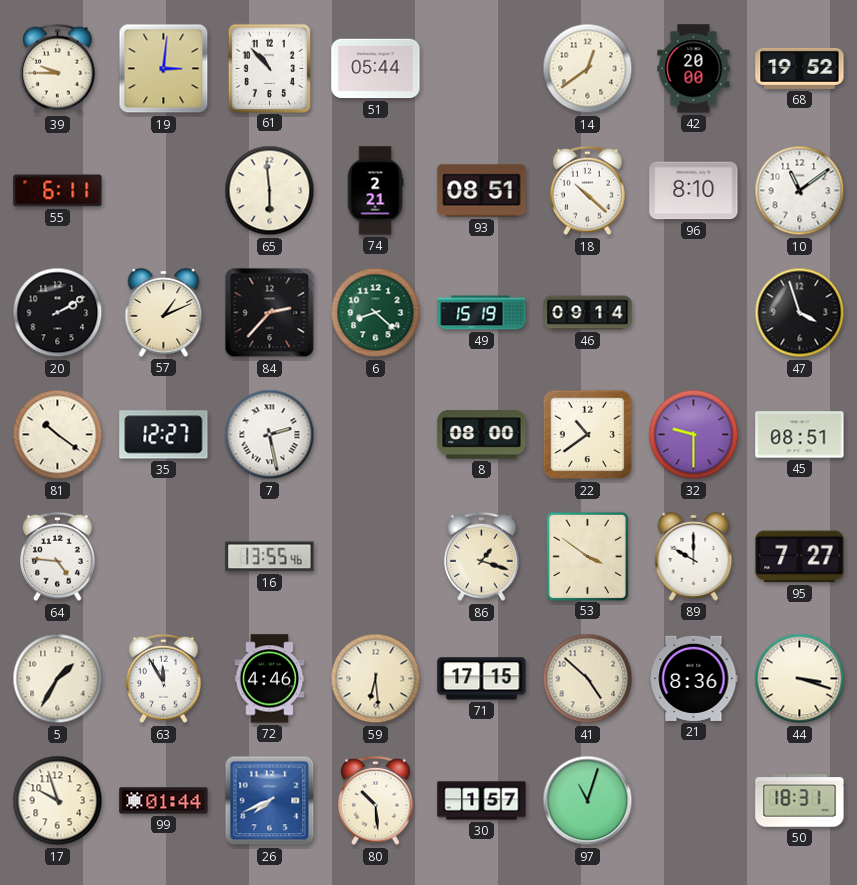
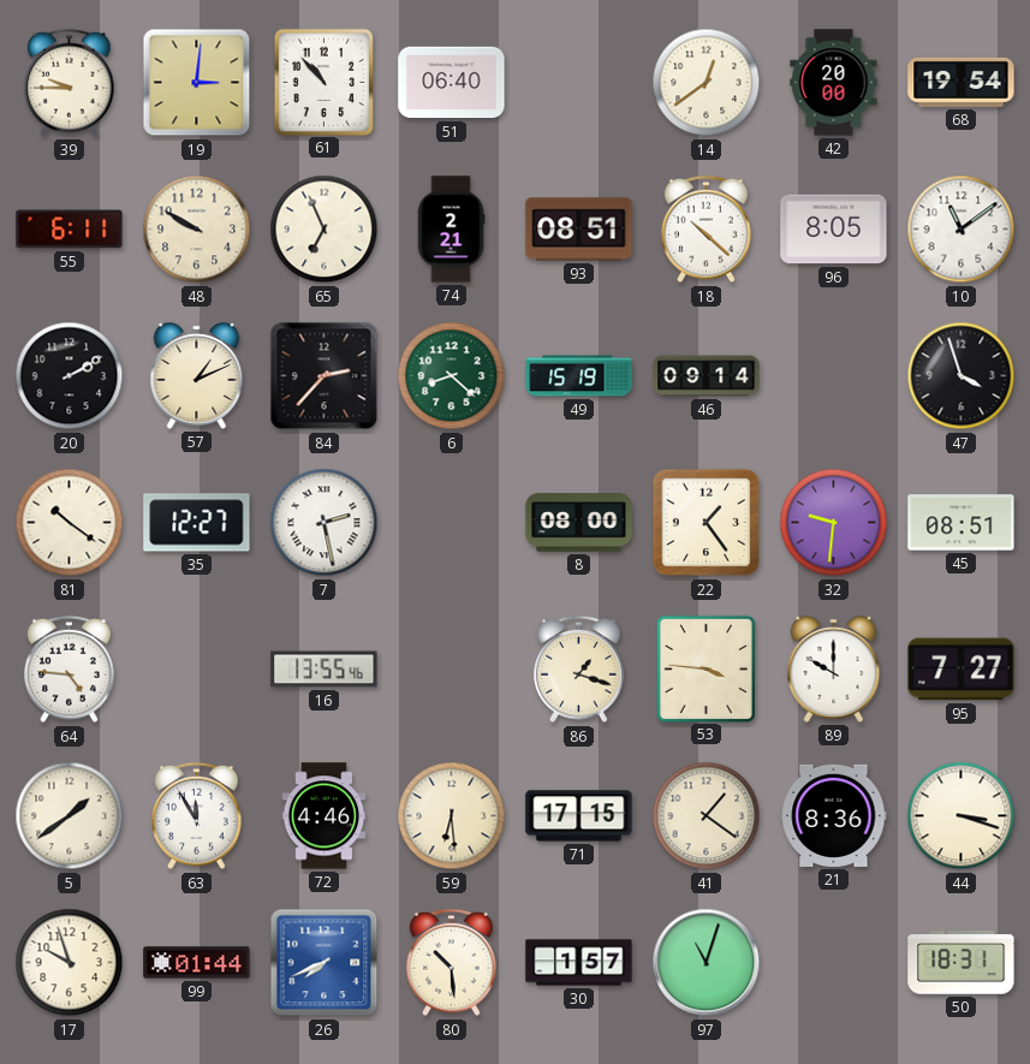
51: 05:44 -> 06:40
68: 19:52 -> 19:54
48: none -> 9:50
65: 5:59 -> 6:56
96: 8:10 -> 8:05
22: 10:39 -> 1:24
32: 9:30 -> 9:31
53: 3:51 -> 3:46
5: 1:35 -> 1:39
41: 4:52 -> 1:21
